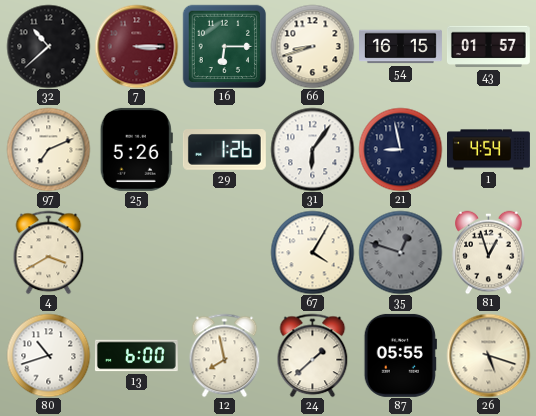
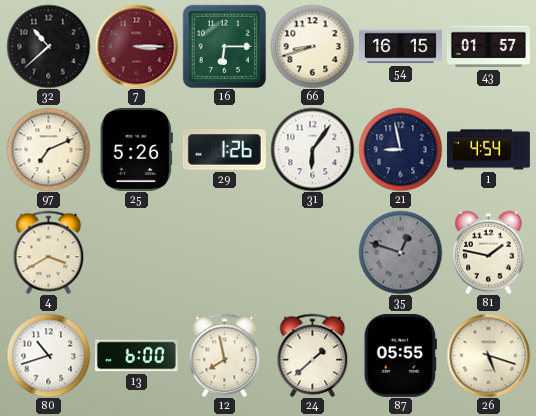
67: 4:05 -> none
81: 12:57 -> 1:47
